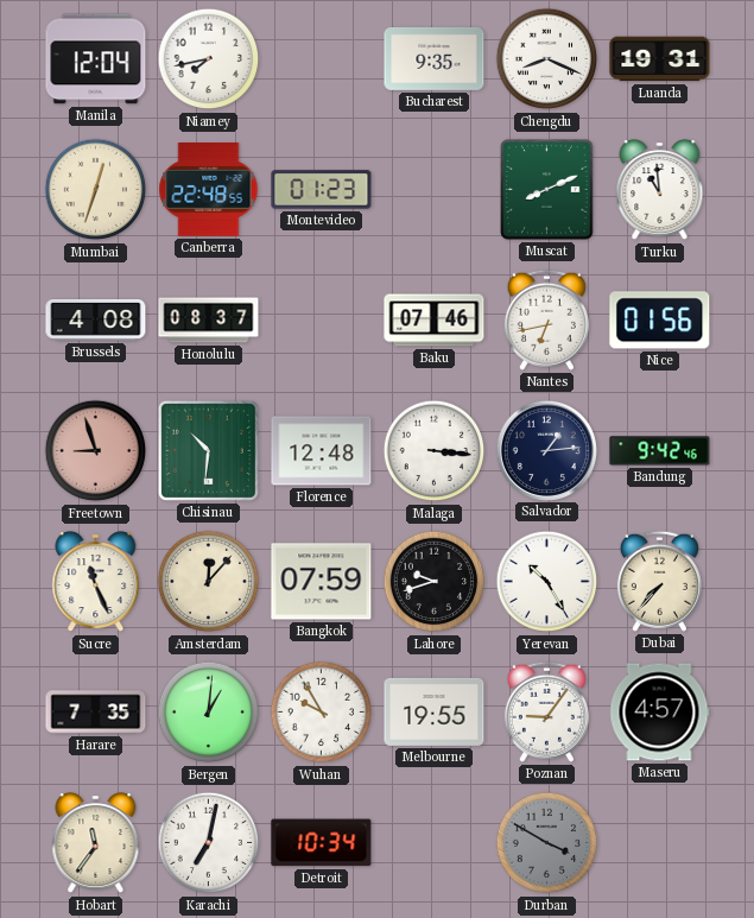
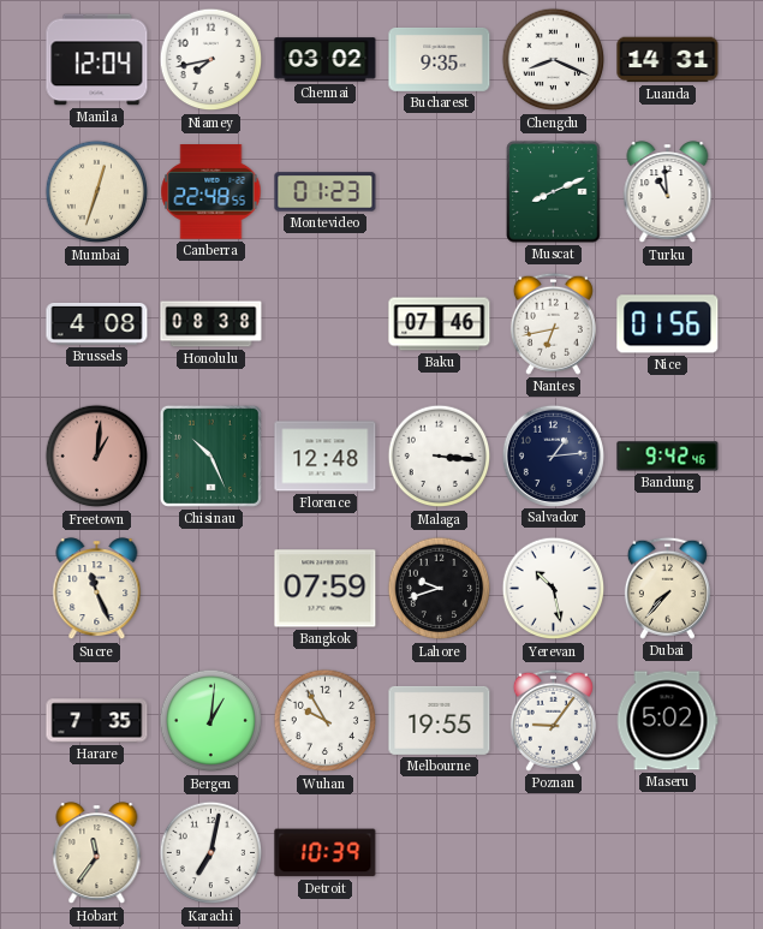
Chennai: none -> 03:02
Luanda: 19:31 -> 14:31
Honolulu: 08:37 -> 08:38
Freetown: 8:57 -> 1:01
Chisinau: 10:31 -> 10:26
Amsterdam: 12:07 -> none
Yerevan: 10:25 -> 10:28
Maseru: 4:57 -> 5:02
Detroit: 10:34 -> 10:39
Durban: 3:50 -> none
